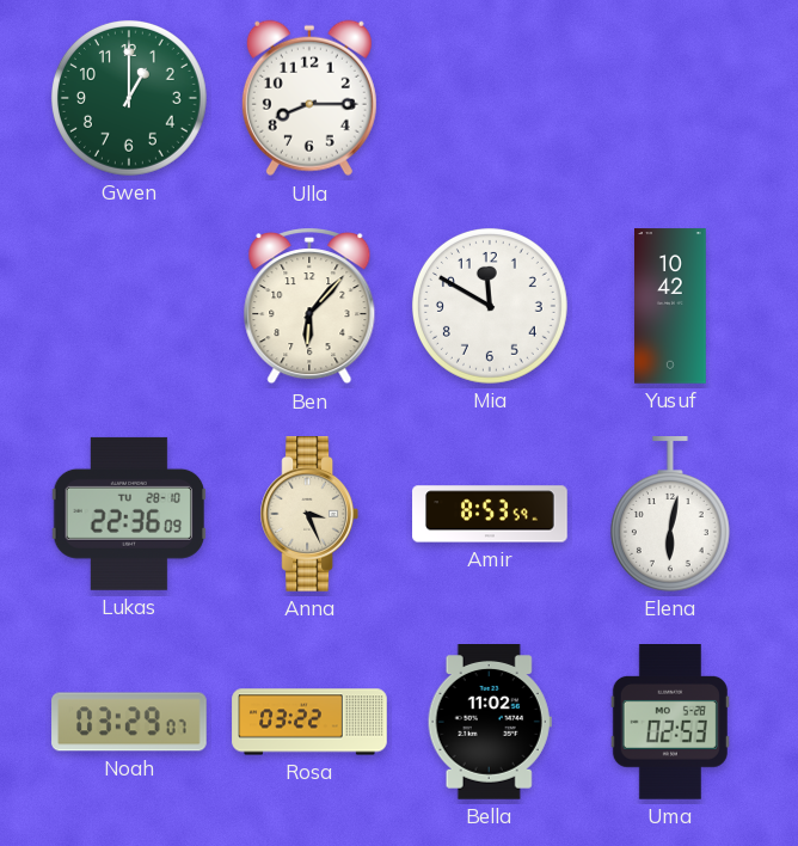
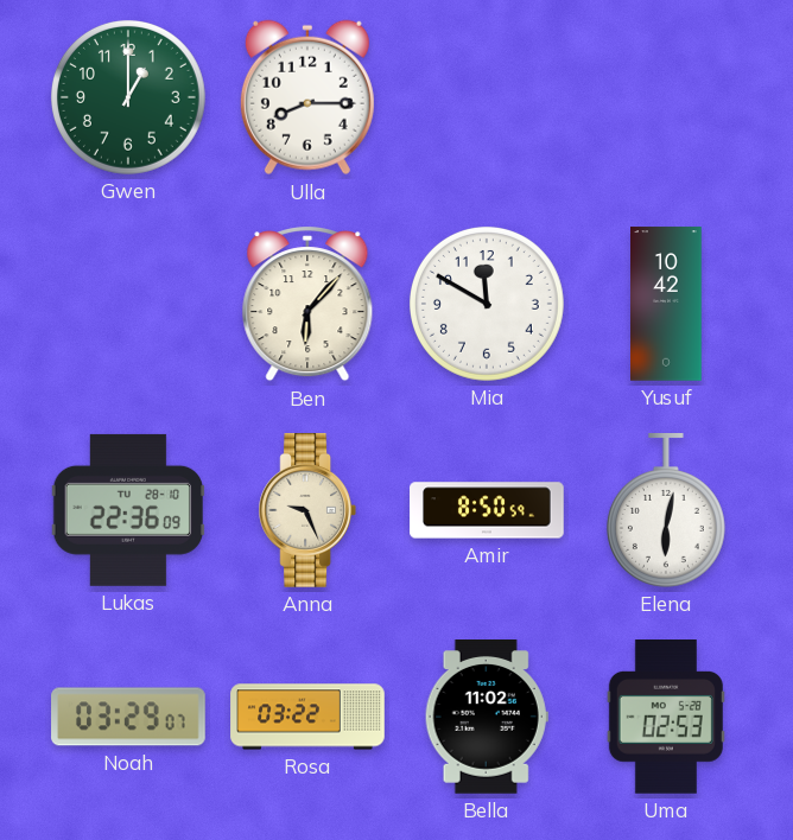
Anna: 3:26 -> 9:26
Amir: 8:53 -> 8:50
